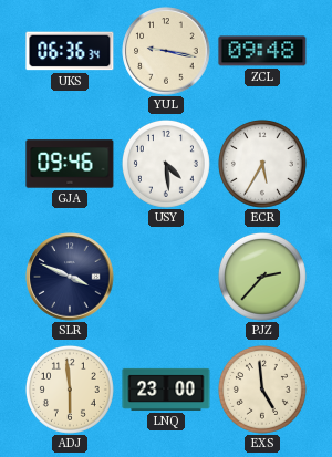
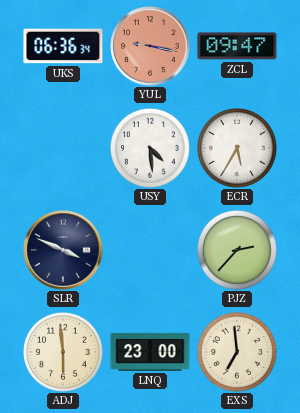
YUL dial: cream -> salmon
ZCL: 09:48 -> 09:47
GJA: 09:46 -> none
EXS: 4:59 -> 6:59
